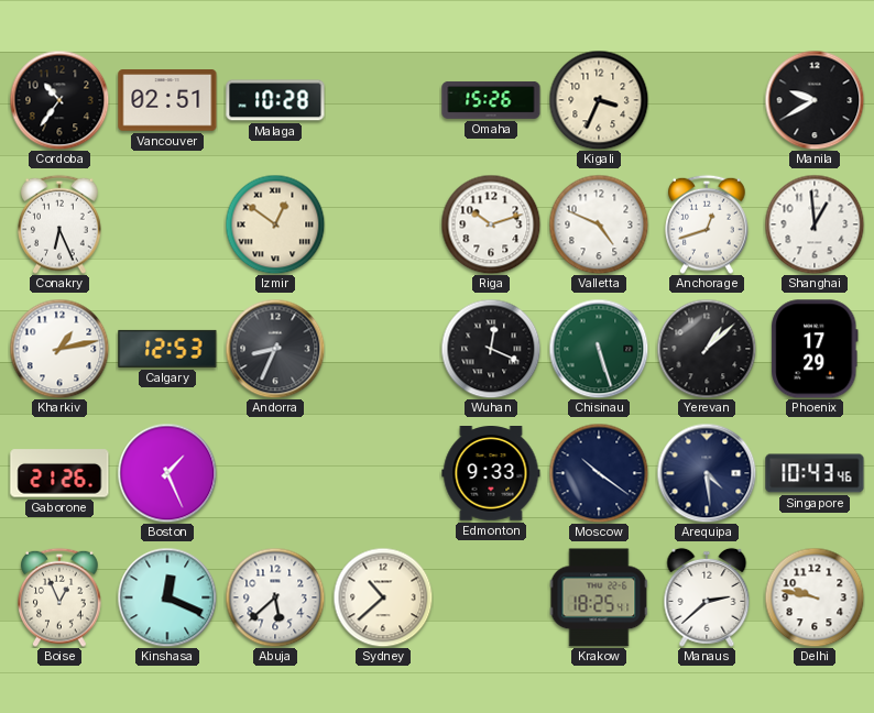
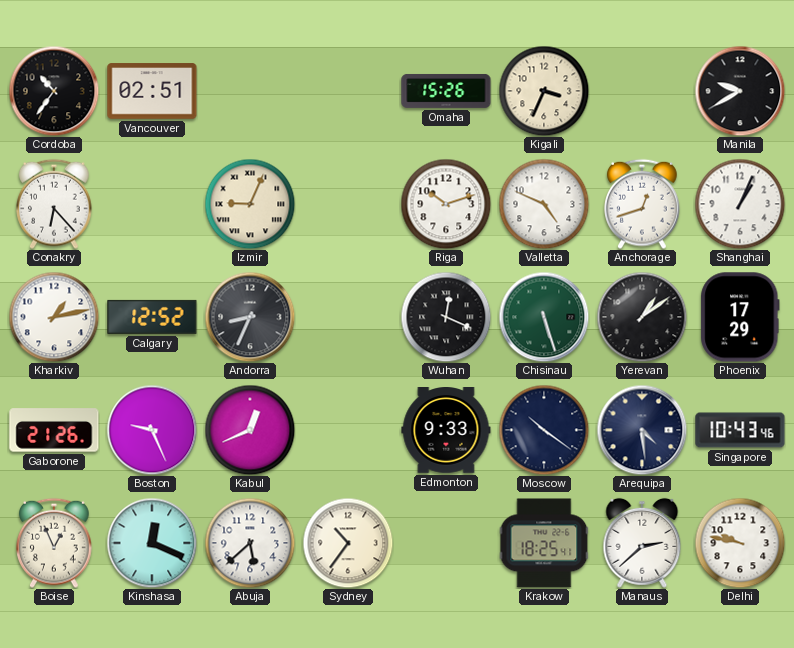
Malaga: 10:28 -> none
Conakry: 6:26 -> 6:23
Izmir: 12:51 -> 9:04
Shanghai: 12:59 -> 1:04
Calgary: 12:53 -> 12:52
Yerevan: 1:08 -> 1:09
Boston: 1:26 -> 9:26
Kabul: none -> 12:41
Sydney: 10:38 -> 10:36
